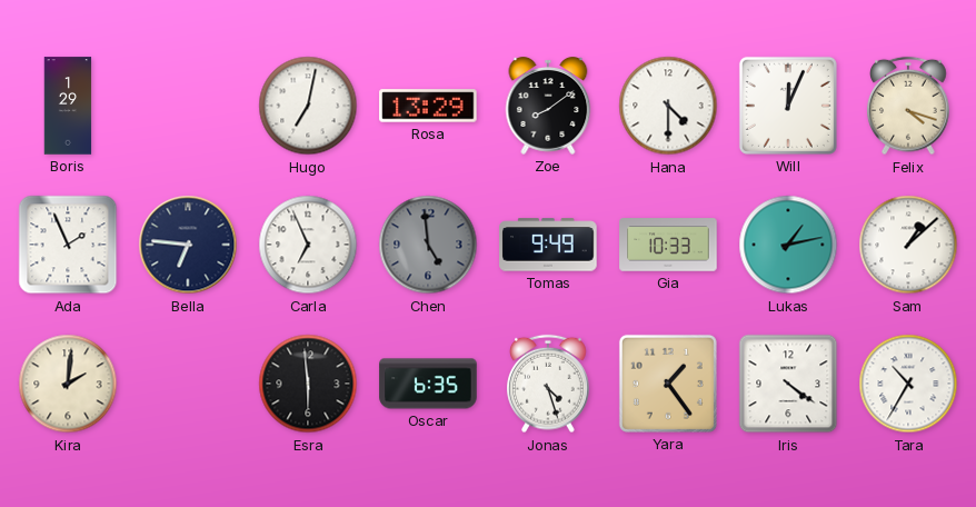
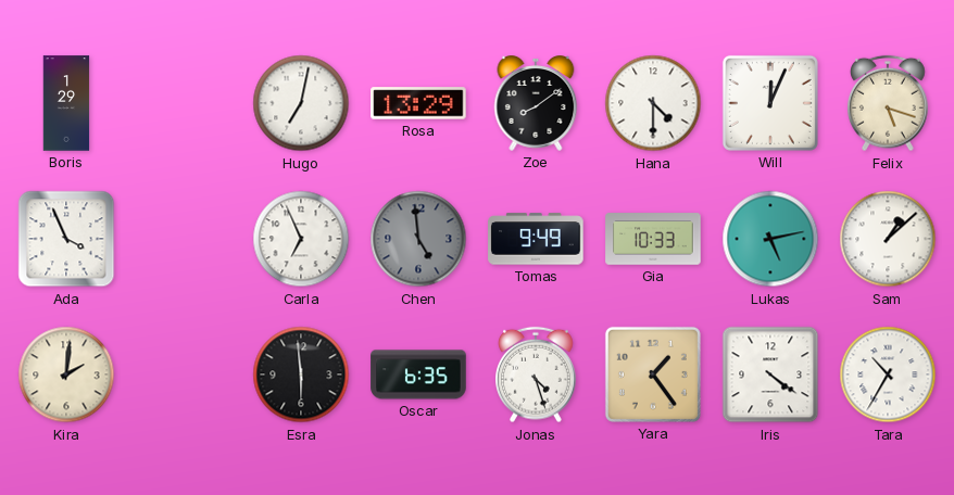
Felix: 4:18 -> 5:18
Ada: 1:56 -> 3:56
Bella: 6:46 -> none
Lukas: 1:13 -> 5:13
